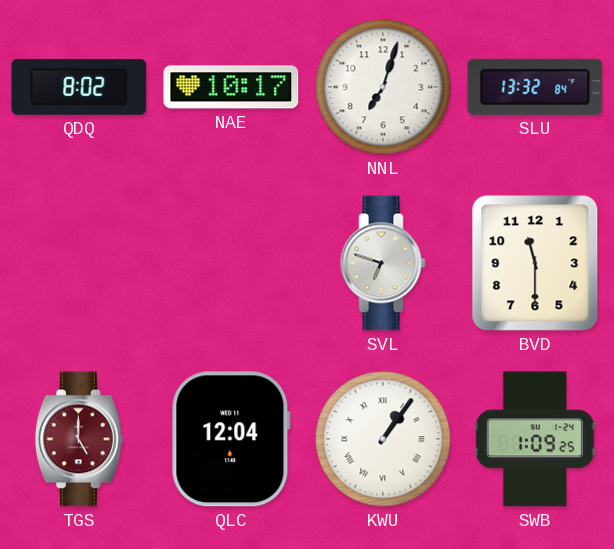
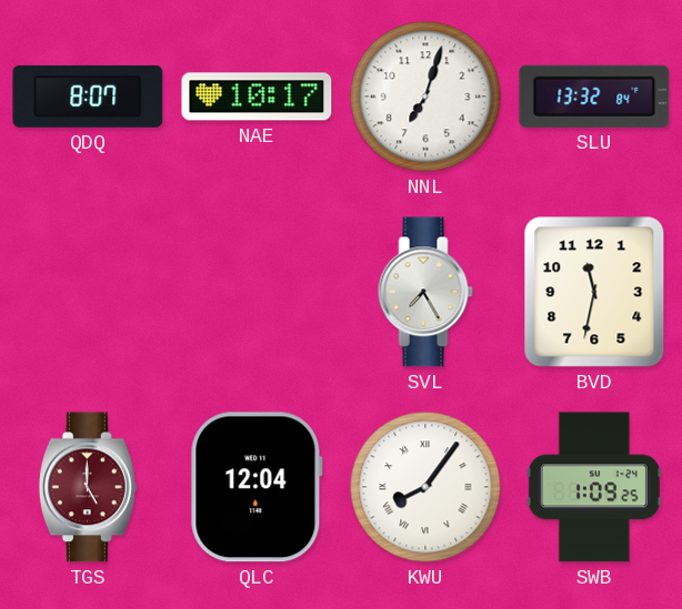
QDQ: 8:02 -> 8:07
SVL: 6:48 -> 7:25
BVD: 11:30 -> 11:32
KWU: 1:06 -> 8:06
